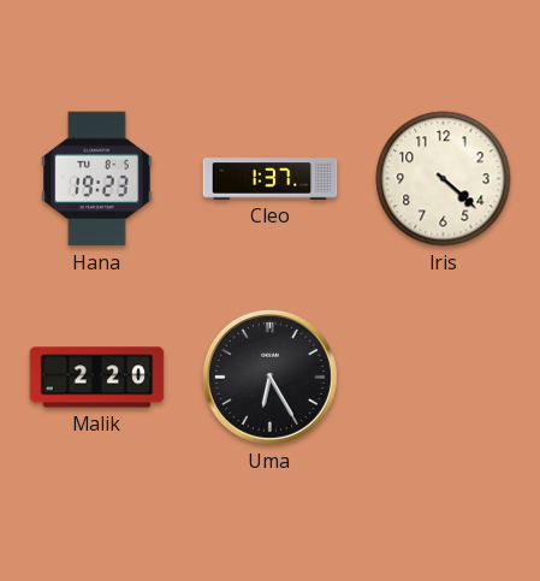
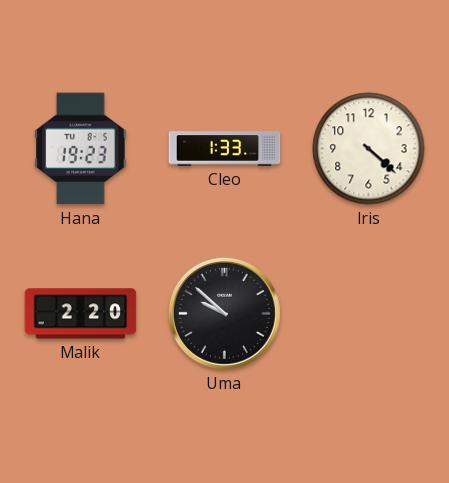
Cleo: 1:37 -> 1:33
Uma: 6:25 -> 9:52
